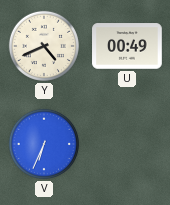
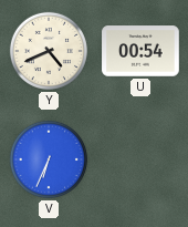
U: 00:49 -> 00:54
